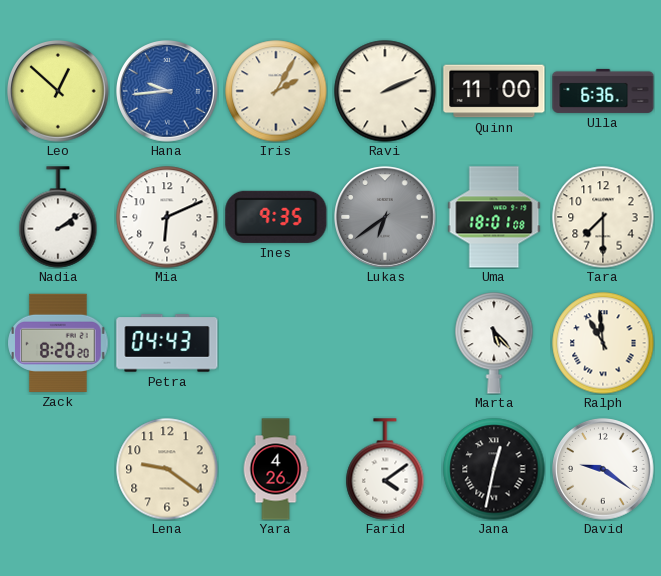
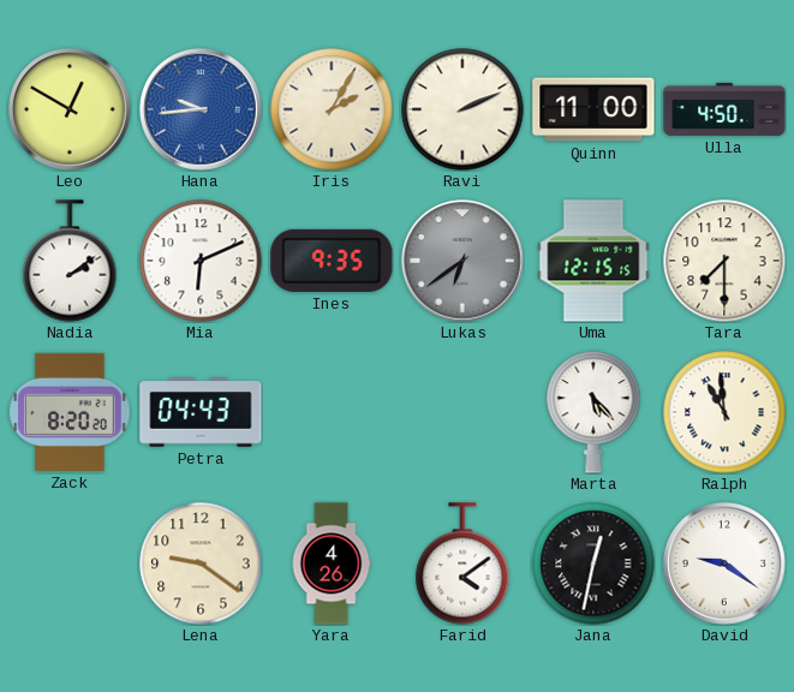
Leo: 12:52 -> 12:50
Ulla: 6:36 -> 4:50
Uma: 18:01 -> 12:15
